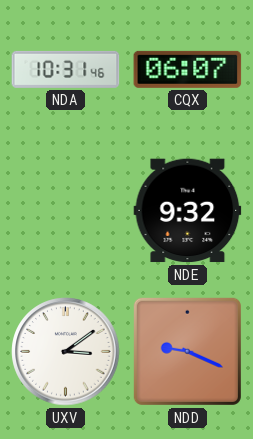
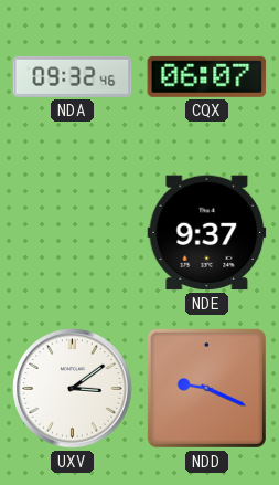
NDA: 10:31 -> 09:32
NDE: 9:32 -> 9:37
